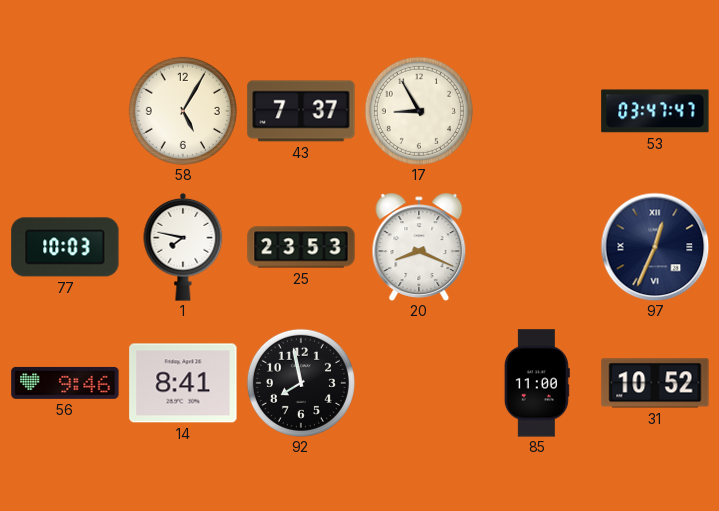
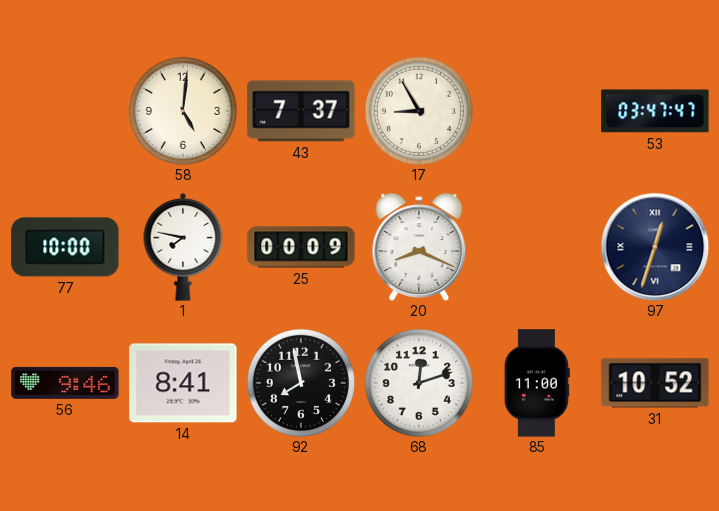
58: 5:05 -> 5:01
77: 10:03 -> 10:00
25: 23:53 -> 00:09
97: 12:34 -> 12:33
68: none -> 12:12
